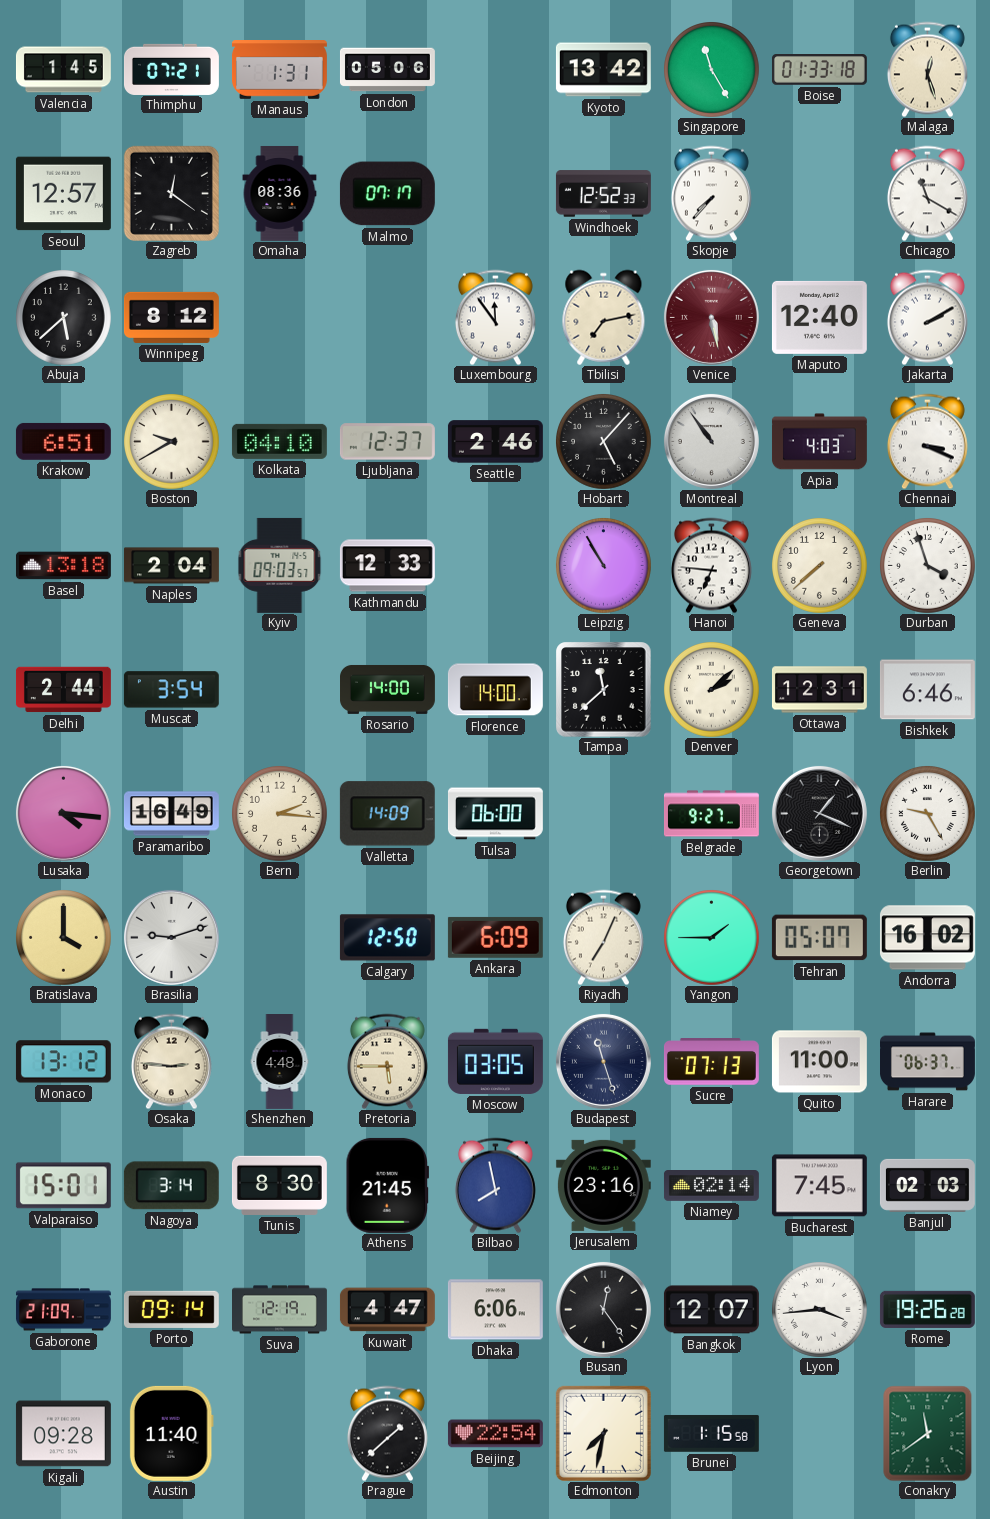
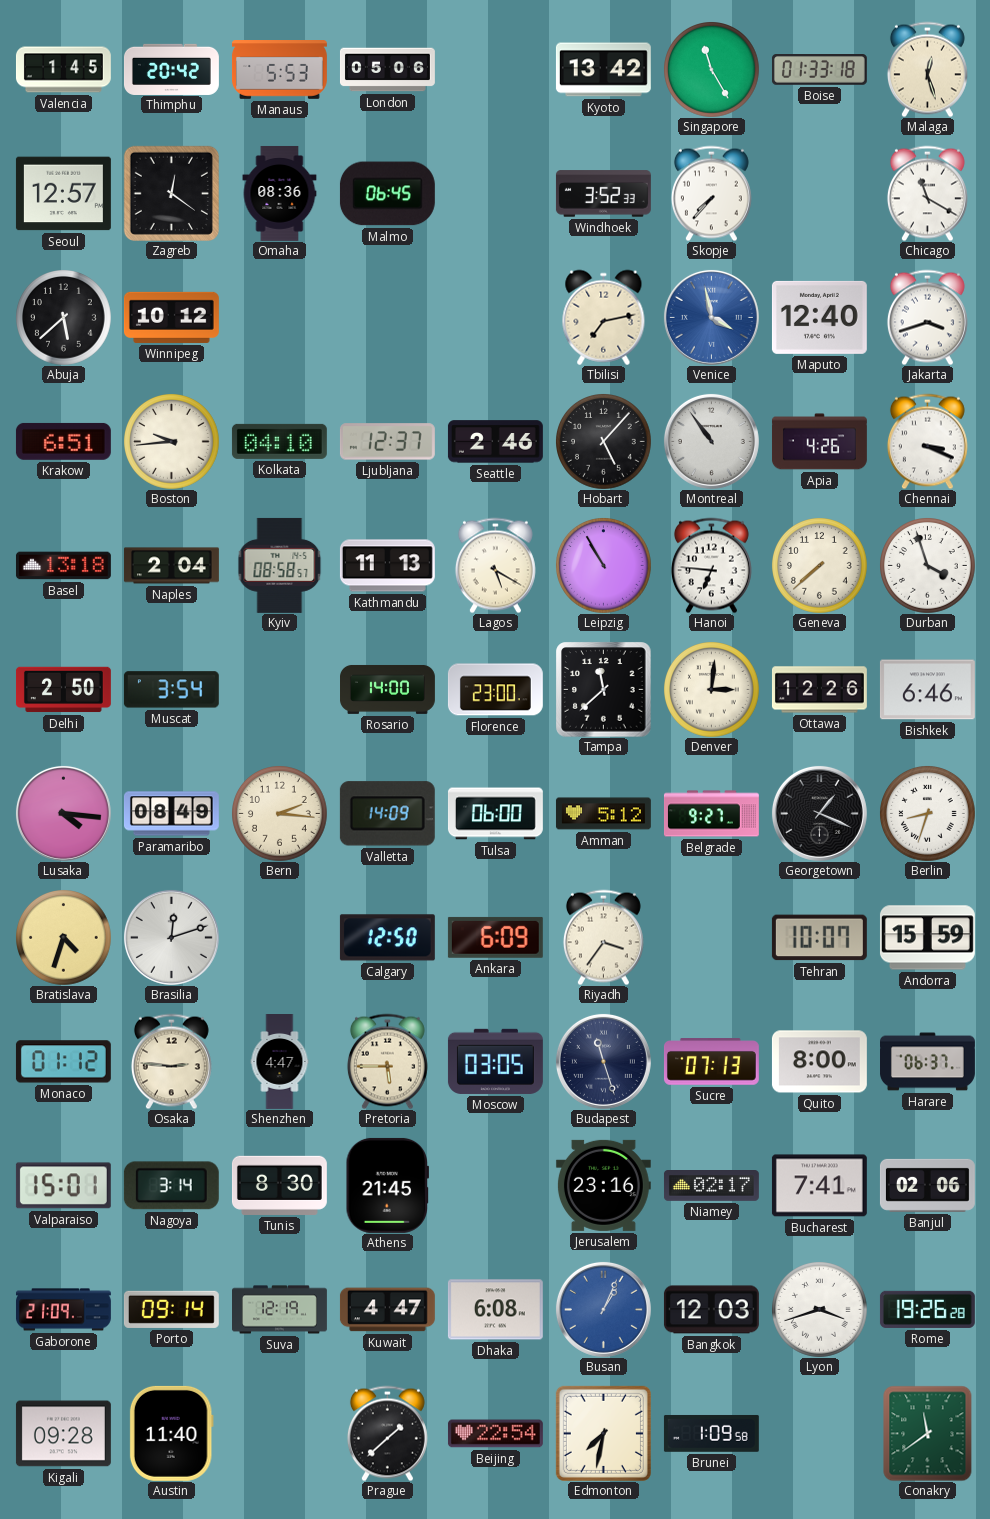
Thimphu: 07:21 -> 20:42
Manaus: 1:31 -> 5:53
Malmo: 07:17 -> 06:45
Windhoek: 12:52 -> 3:52
Winnipeg: 8:12 -> 10:12
Luxembourg: 11:54 -> none
Venice: 5:28 -> 3:58
Venice dial: burgundy -> blue
Jakarta: 2:10 -> 3:42
Boston: 9:40 -> 9:44
Apia: 4:03 -> 4:26
Kyiv: 09:03 -> 08:58
Kathmandu: 12:33 -> 11:13
Lagos: none -> 5:20
Delhi: 2:44 -> 2:50
Florence: 14:00 -> 23:00
Denver: 2:08 -> 3:01
Ottawa: 12:31 -> 12:26
Paramaribo: 16:49 -> 08:49
Amman: none -> 5:12
Berlin: 9:25 -> 8:33
Bratislava: 4:00 -> 4:33
Brasilia: 9:12 -> 12:12
Riyadh: 7:04 -> 3:36
Yangon: 1:45 -> none
Tehran: 05:07 -> 10:07
Andorra: 16:02 -> 15:59
Monaco: 13:12 -> 01:12
Shenzhen: 4:48 -> 4:47
Quito: 11:00 -> 8:00
Bilbao: 7:58 -> none
Niamey: 02:14 -> 02:17
Bucharest: 7:45 -> 7:41
Banjul: 02:03 -> 02:06
Dhaka: 6:06 -> 6:08
Busan: 12:24 -> 1:04
Busan dial: black -> blue
Bangkok: 12:07 -> 12:03
Lyon: 3:44 -> 3:42
Brunei: 1:15 -> 1:09
